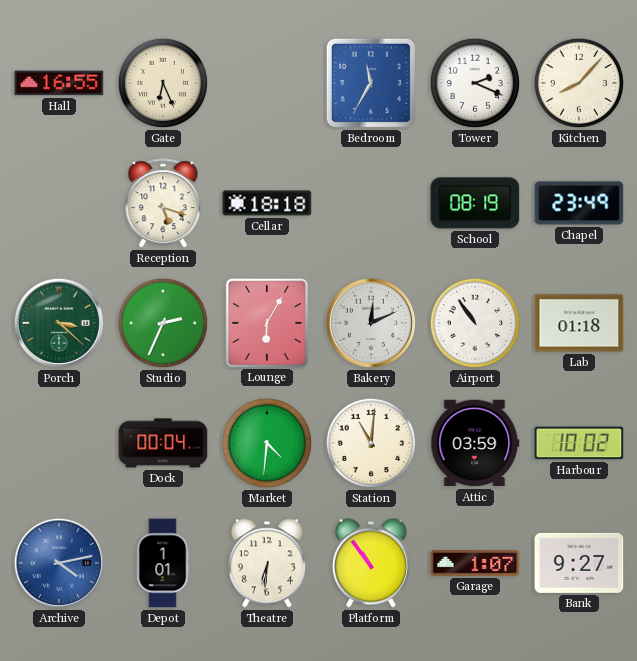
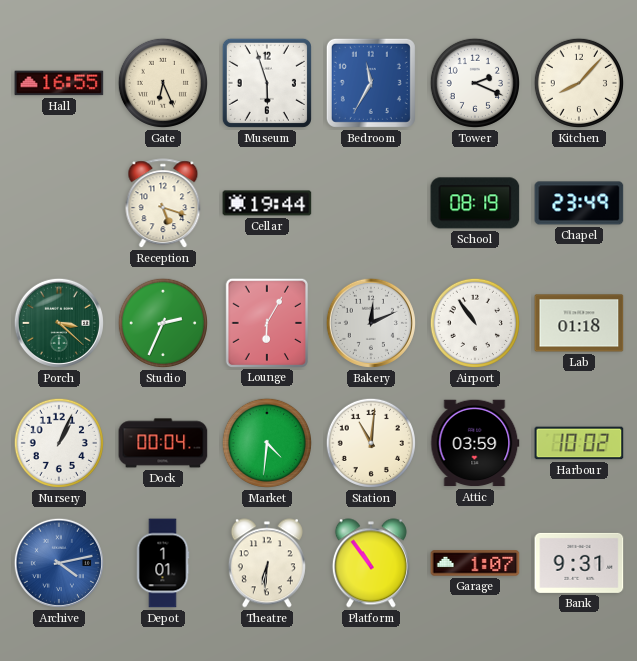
Museum: none -> 5:57
Cellar: 18:18 -> 19:44
Nursery: none -> 1:04
Bank: 9:27 -> 9:31
